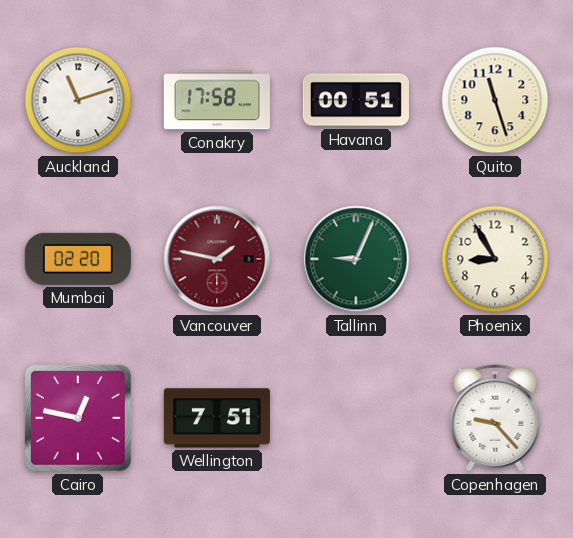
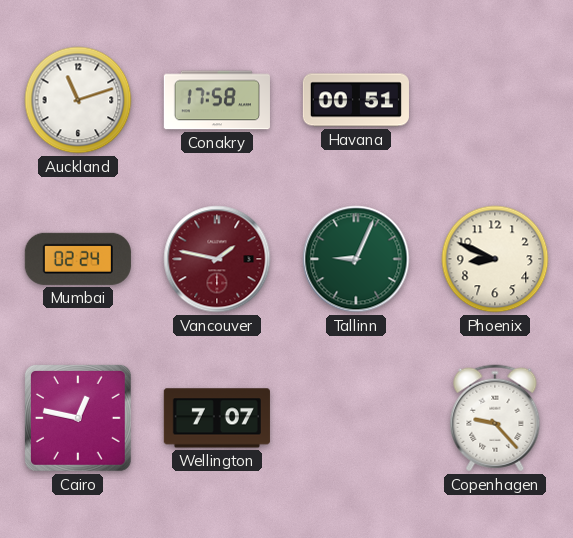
Quito: 11:27 -> none
Mumbai: 02:20 -> 02:24
Phoenix: 8:55 -> 8:49
Wellington: 7:51 -> 7:07
